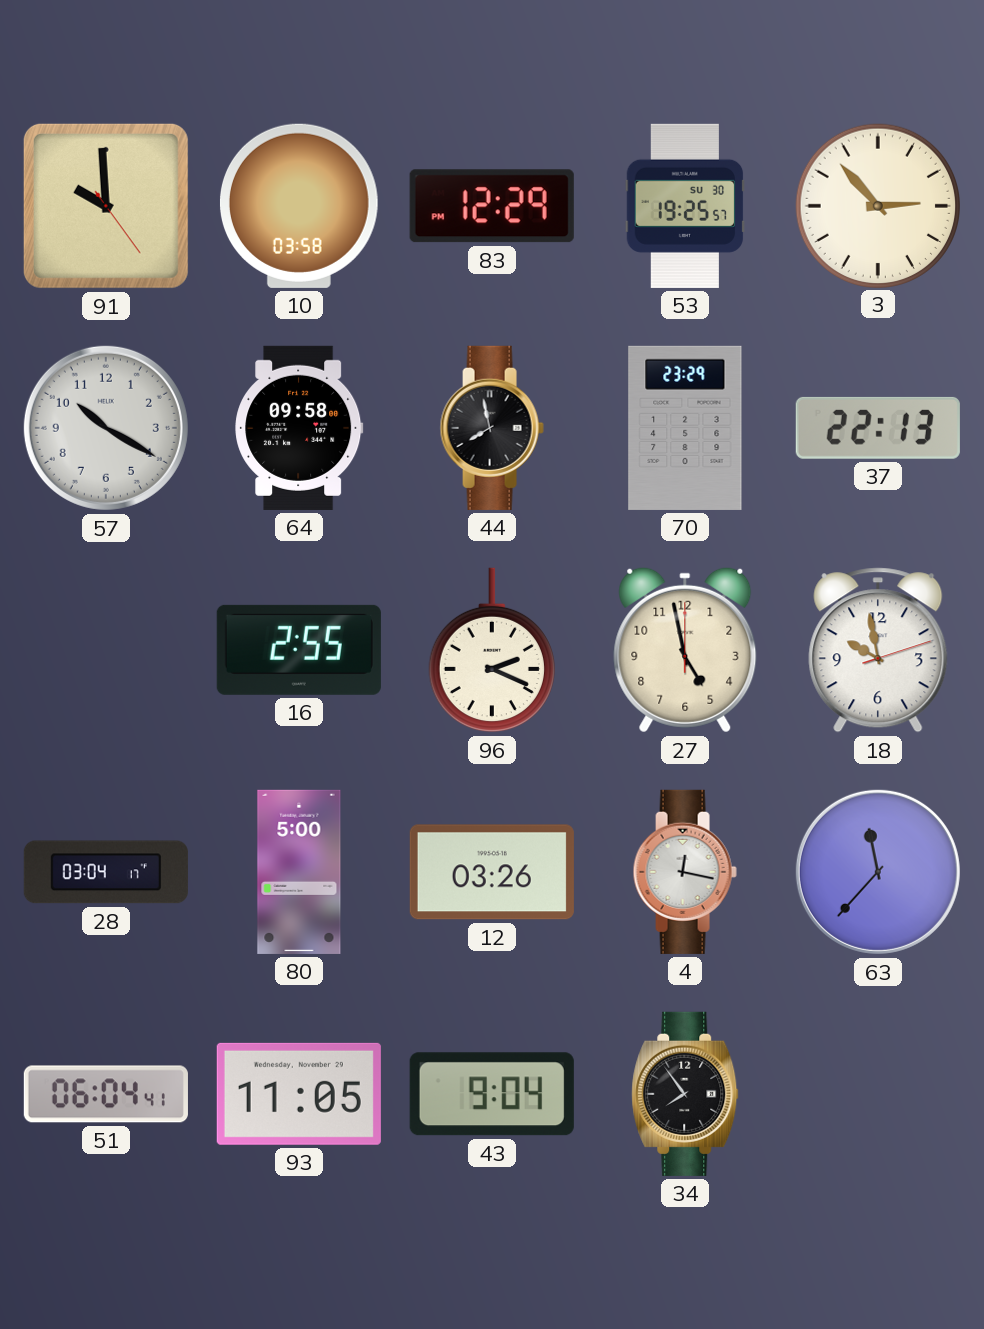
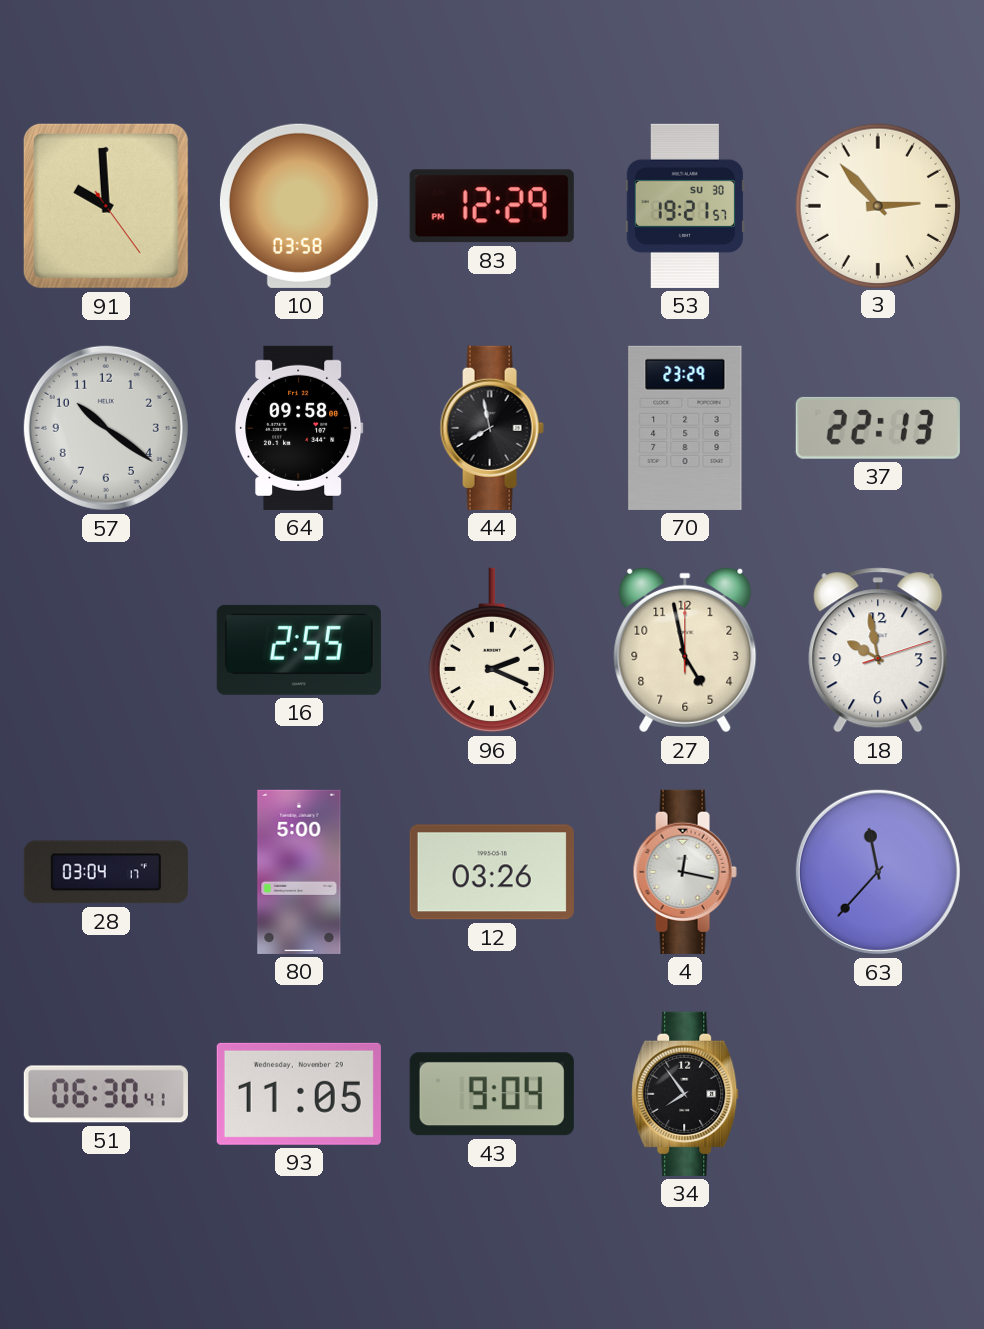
53: 19:25 -> 19:21
57: 10:20 -> 10:21
51: 06:04 -> 06:30
